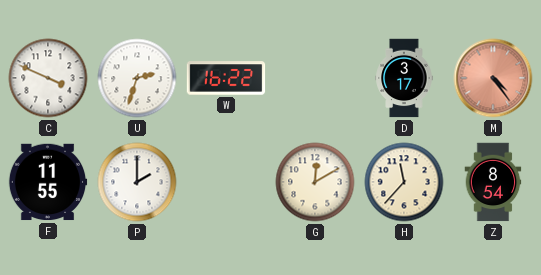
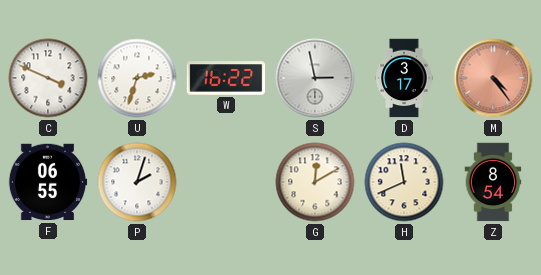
S: none -> 2:58
F: 11:55 -> 06:55
P: 2:00 -> 2:03
H: 11:37 -> 11:41
